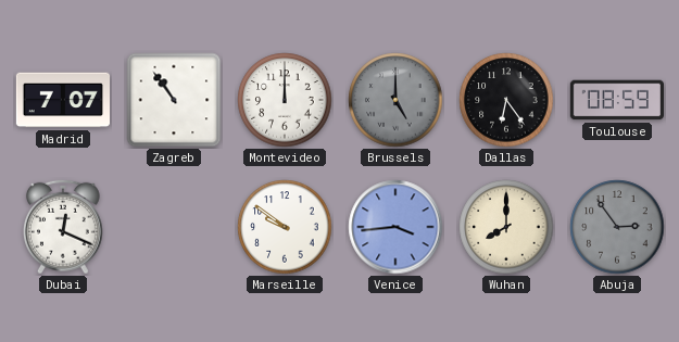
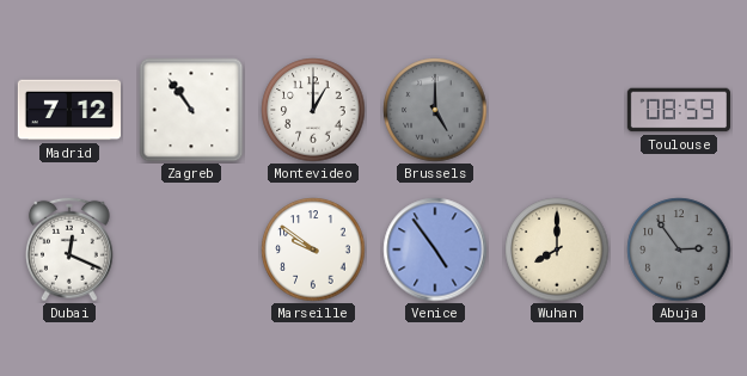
Madrid: 7:07 -> 7:12
Montevideo: 12:00 -> 1:00
Dallas: 6:24 -> none
Venice: 3:44 -> 4:54
